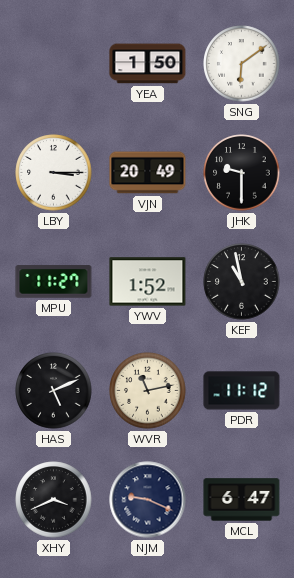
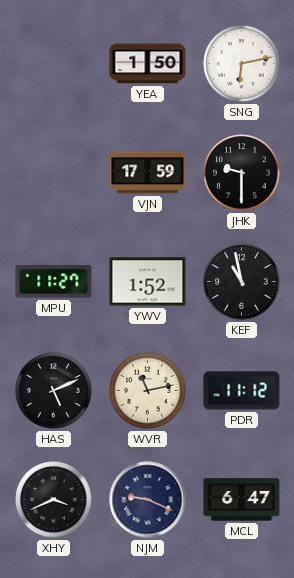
SNG: 6:09 -> 6:13
LBY: 3:15 -> none
VJN: 20:49 -> 17:59
